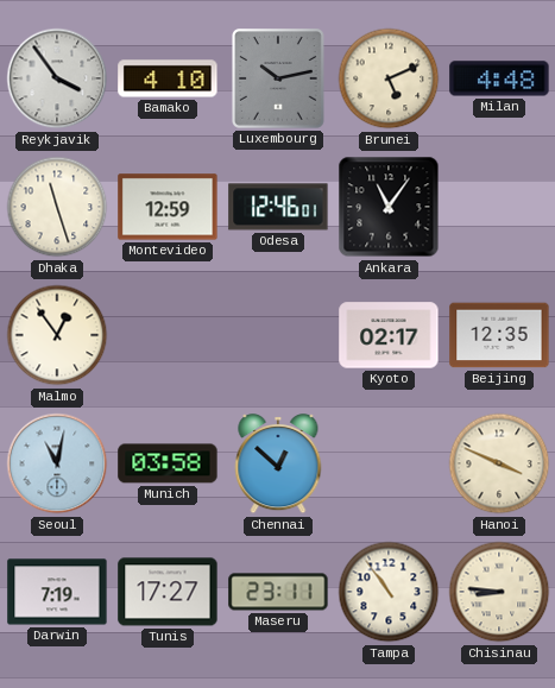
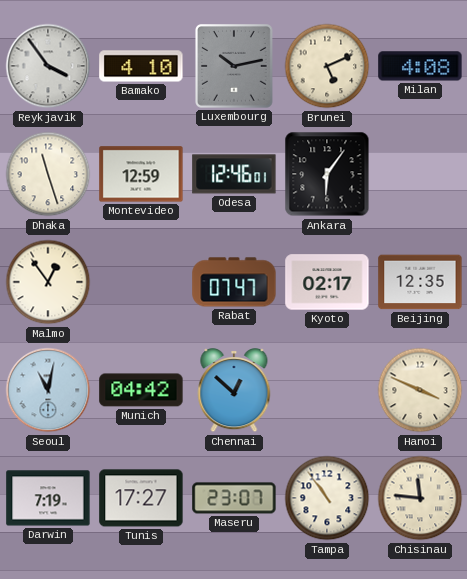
Milan: 4:48 -> 4:08
Ankara: 11:06 -> 6:06
Rabat: none -> 07:47
Munich: 03:58 -> 04:42
Maseru: 23:11 -> 23:07
Chisinau: 8:46 -> 11:46
